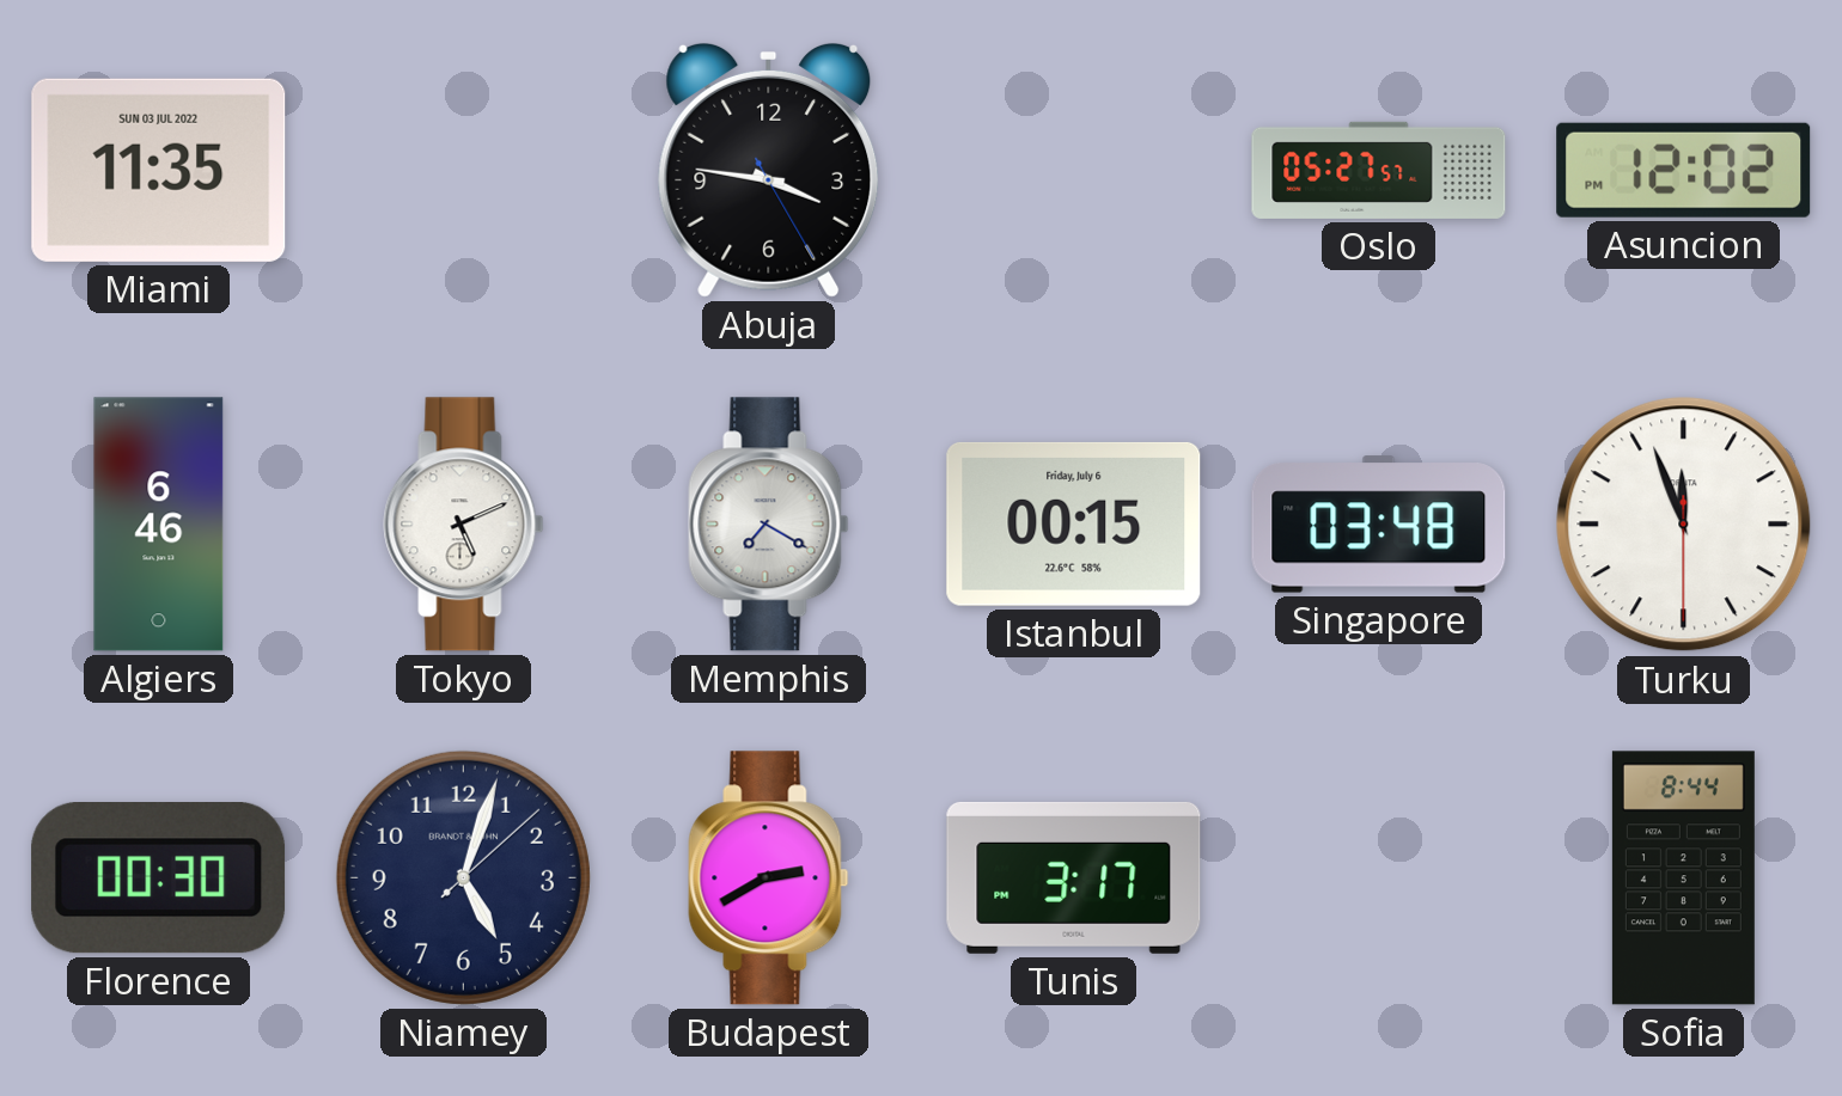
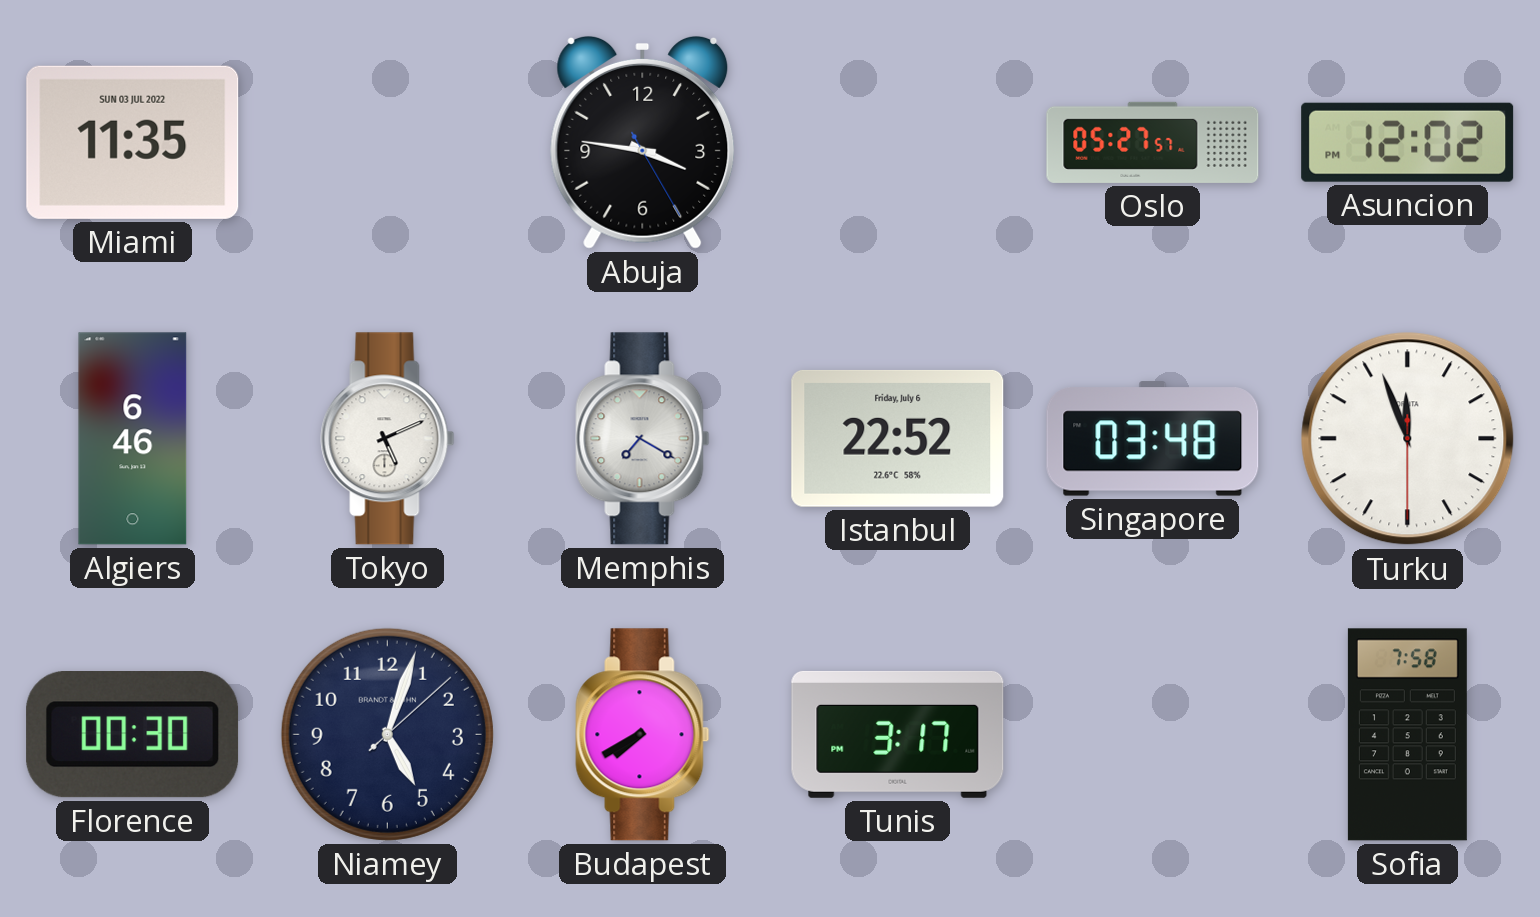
Istanbul: 00:15 -> 22:52
Budapest: 2:40 -> 7:40
Sofia: 8:44 -> 7:58
